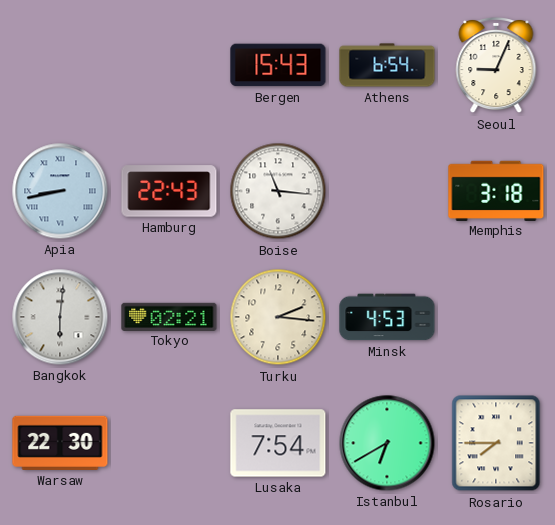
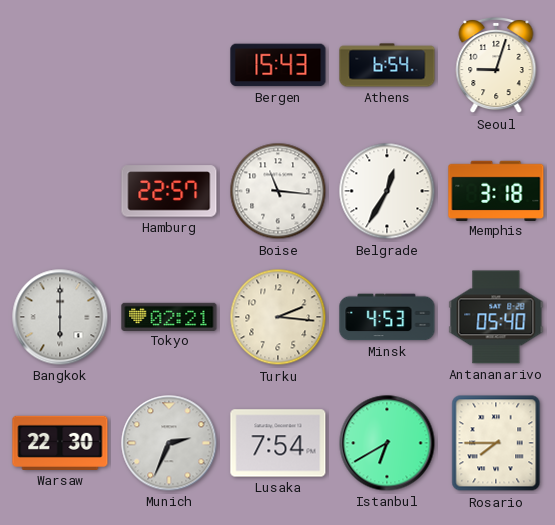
Seoul: 9:04 -> 9:03
Apia: 8:43 -> none
Hamburg: 22:43 -> 22:57
Belgrade: none -> 12:35
Bangkok: 6:01 -> 6:00
Antananarivo: none -> 05:40
Munich: none -> 2:34
